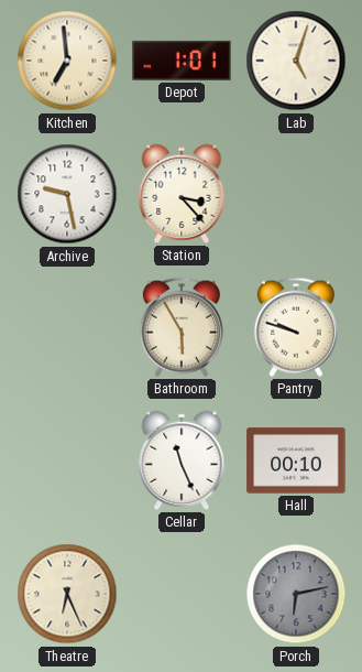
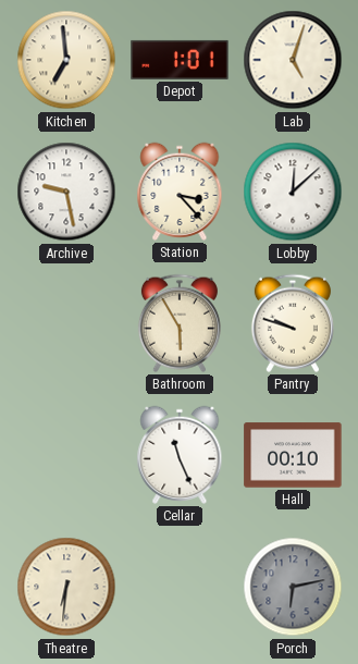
Lobby: none -> 12:08
Theatre: 6:26 -> 6:31
